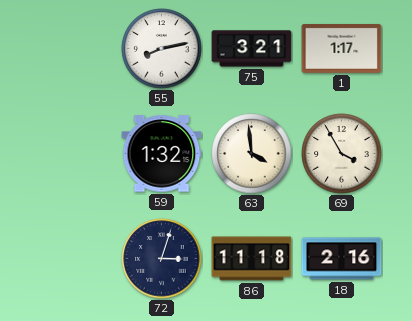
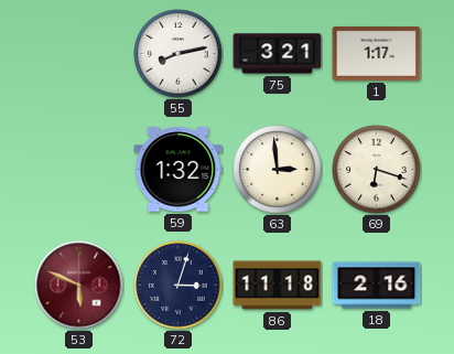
63: 3:59 -> 2:59
69: 3:55 -> 6:18
53: none -> 5:49
